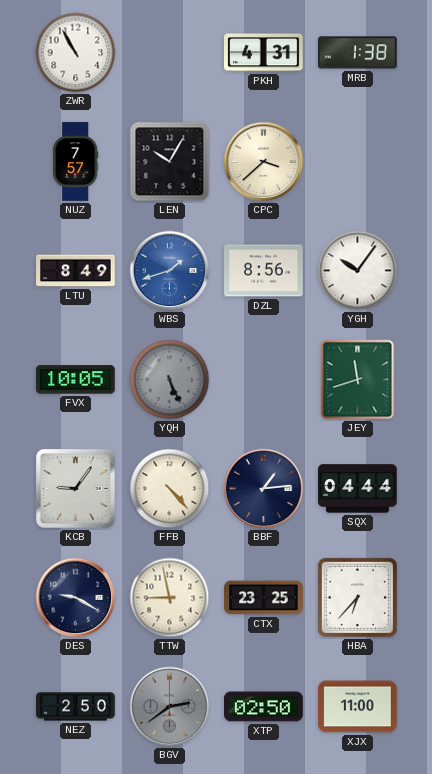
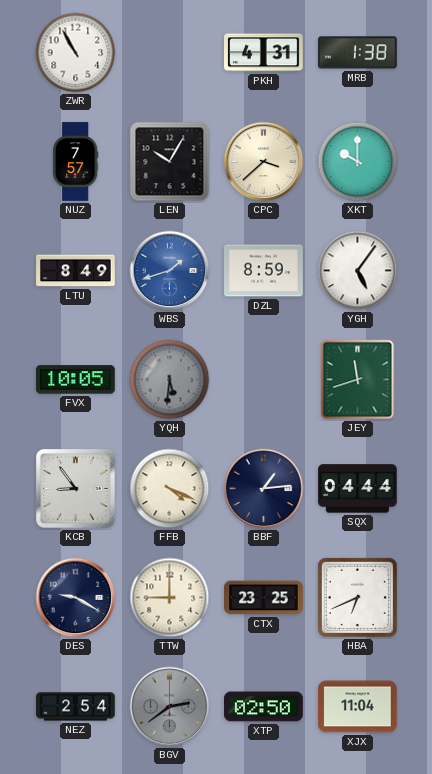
XKT: none -> 10:00
DZL: 8:56 -> 8:59
YGH: 10:06 -> 5:06
YQH: 5:26 -> 5:31
KCB: 9:06 -> 8:54
FFB: 4:23 -> 4:19
TTW: 8:58 -> 9:00
HBA: 6:37 -> 6:41
NEZ: 2:50 -> 2:54
XJX: 11:00 -> 11:04
